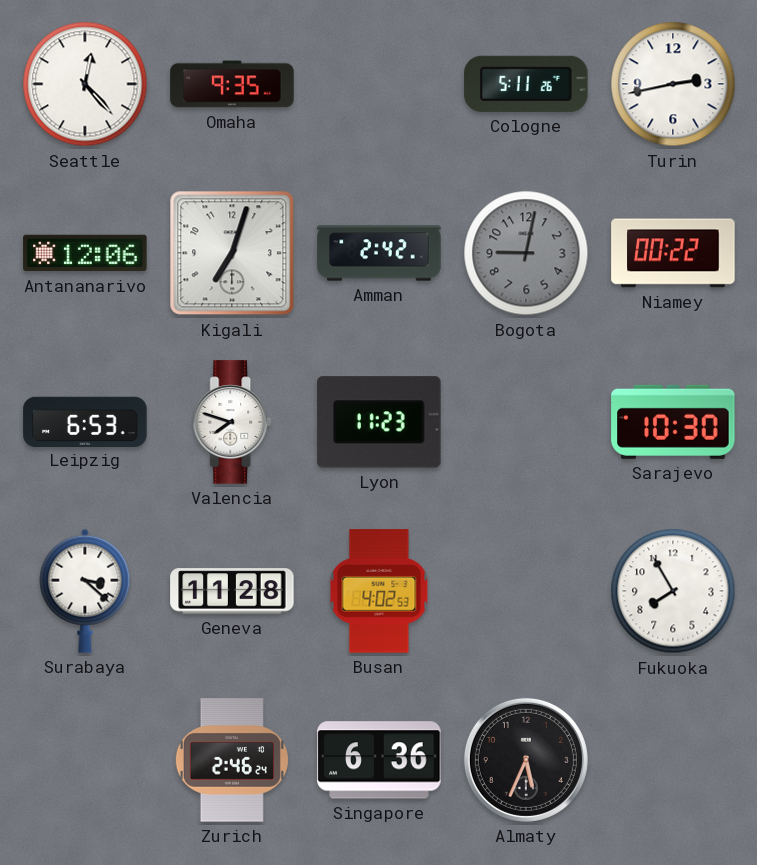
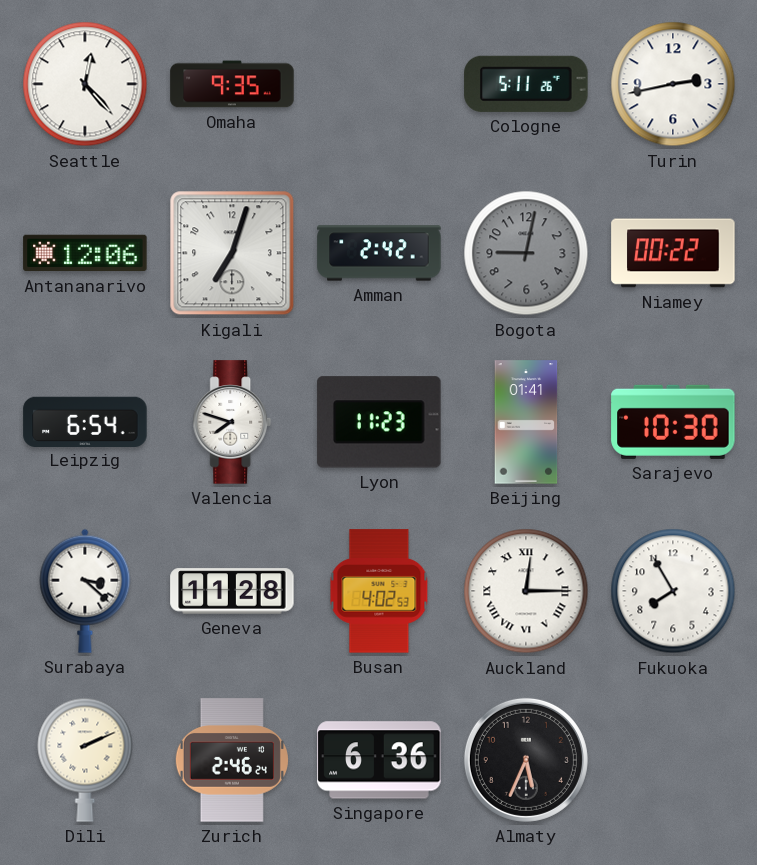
Leipzig: 6:53 -> 6:54
Beijing: none -> 01:41
Auckland: none -> 12:15
Dili: none -> 2:11
